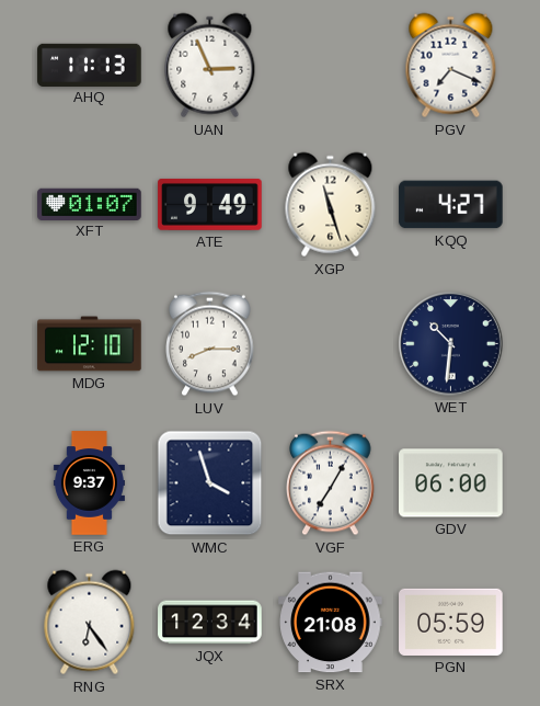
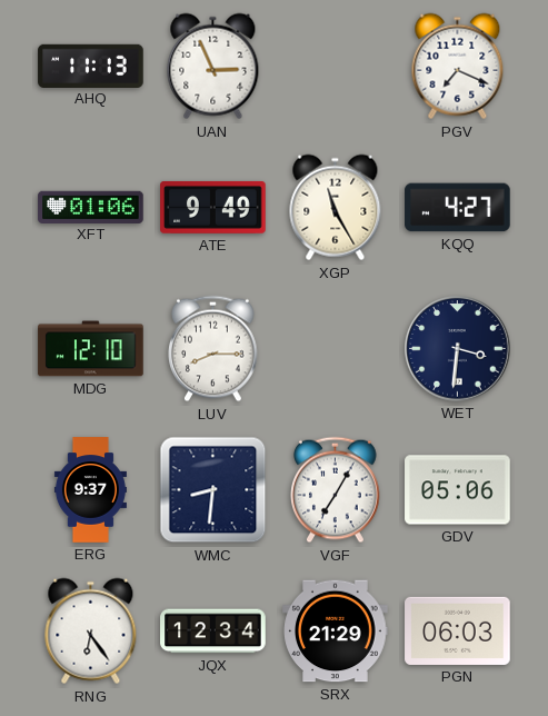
XFT: 01:07 -> 01:06
XGP: 11:27 -> 11:25
WET: 10:31 -> 3:31
WMC: 3:57 -> 8:31
GDV: 06:00 -> 05:06
SRX: 21:08 -> 21:29
PGN: 05:59 -> 06:03
